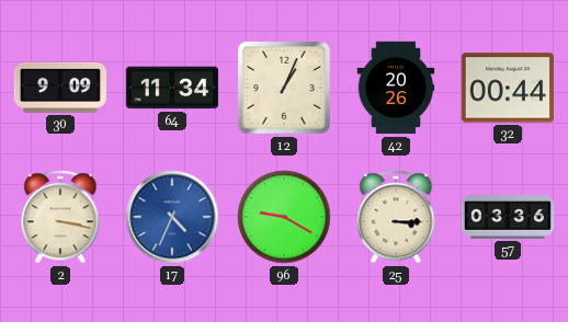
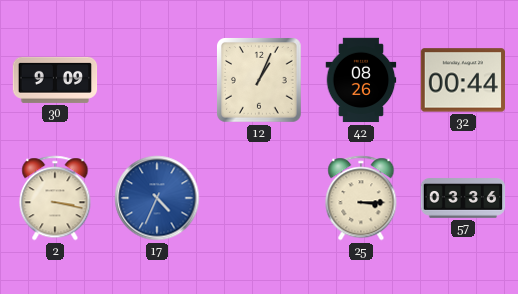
64: 11:34 -> none
42: 20:26 -> 08:26
96: 9:20 -> none
